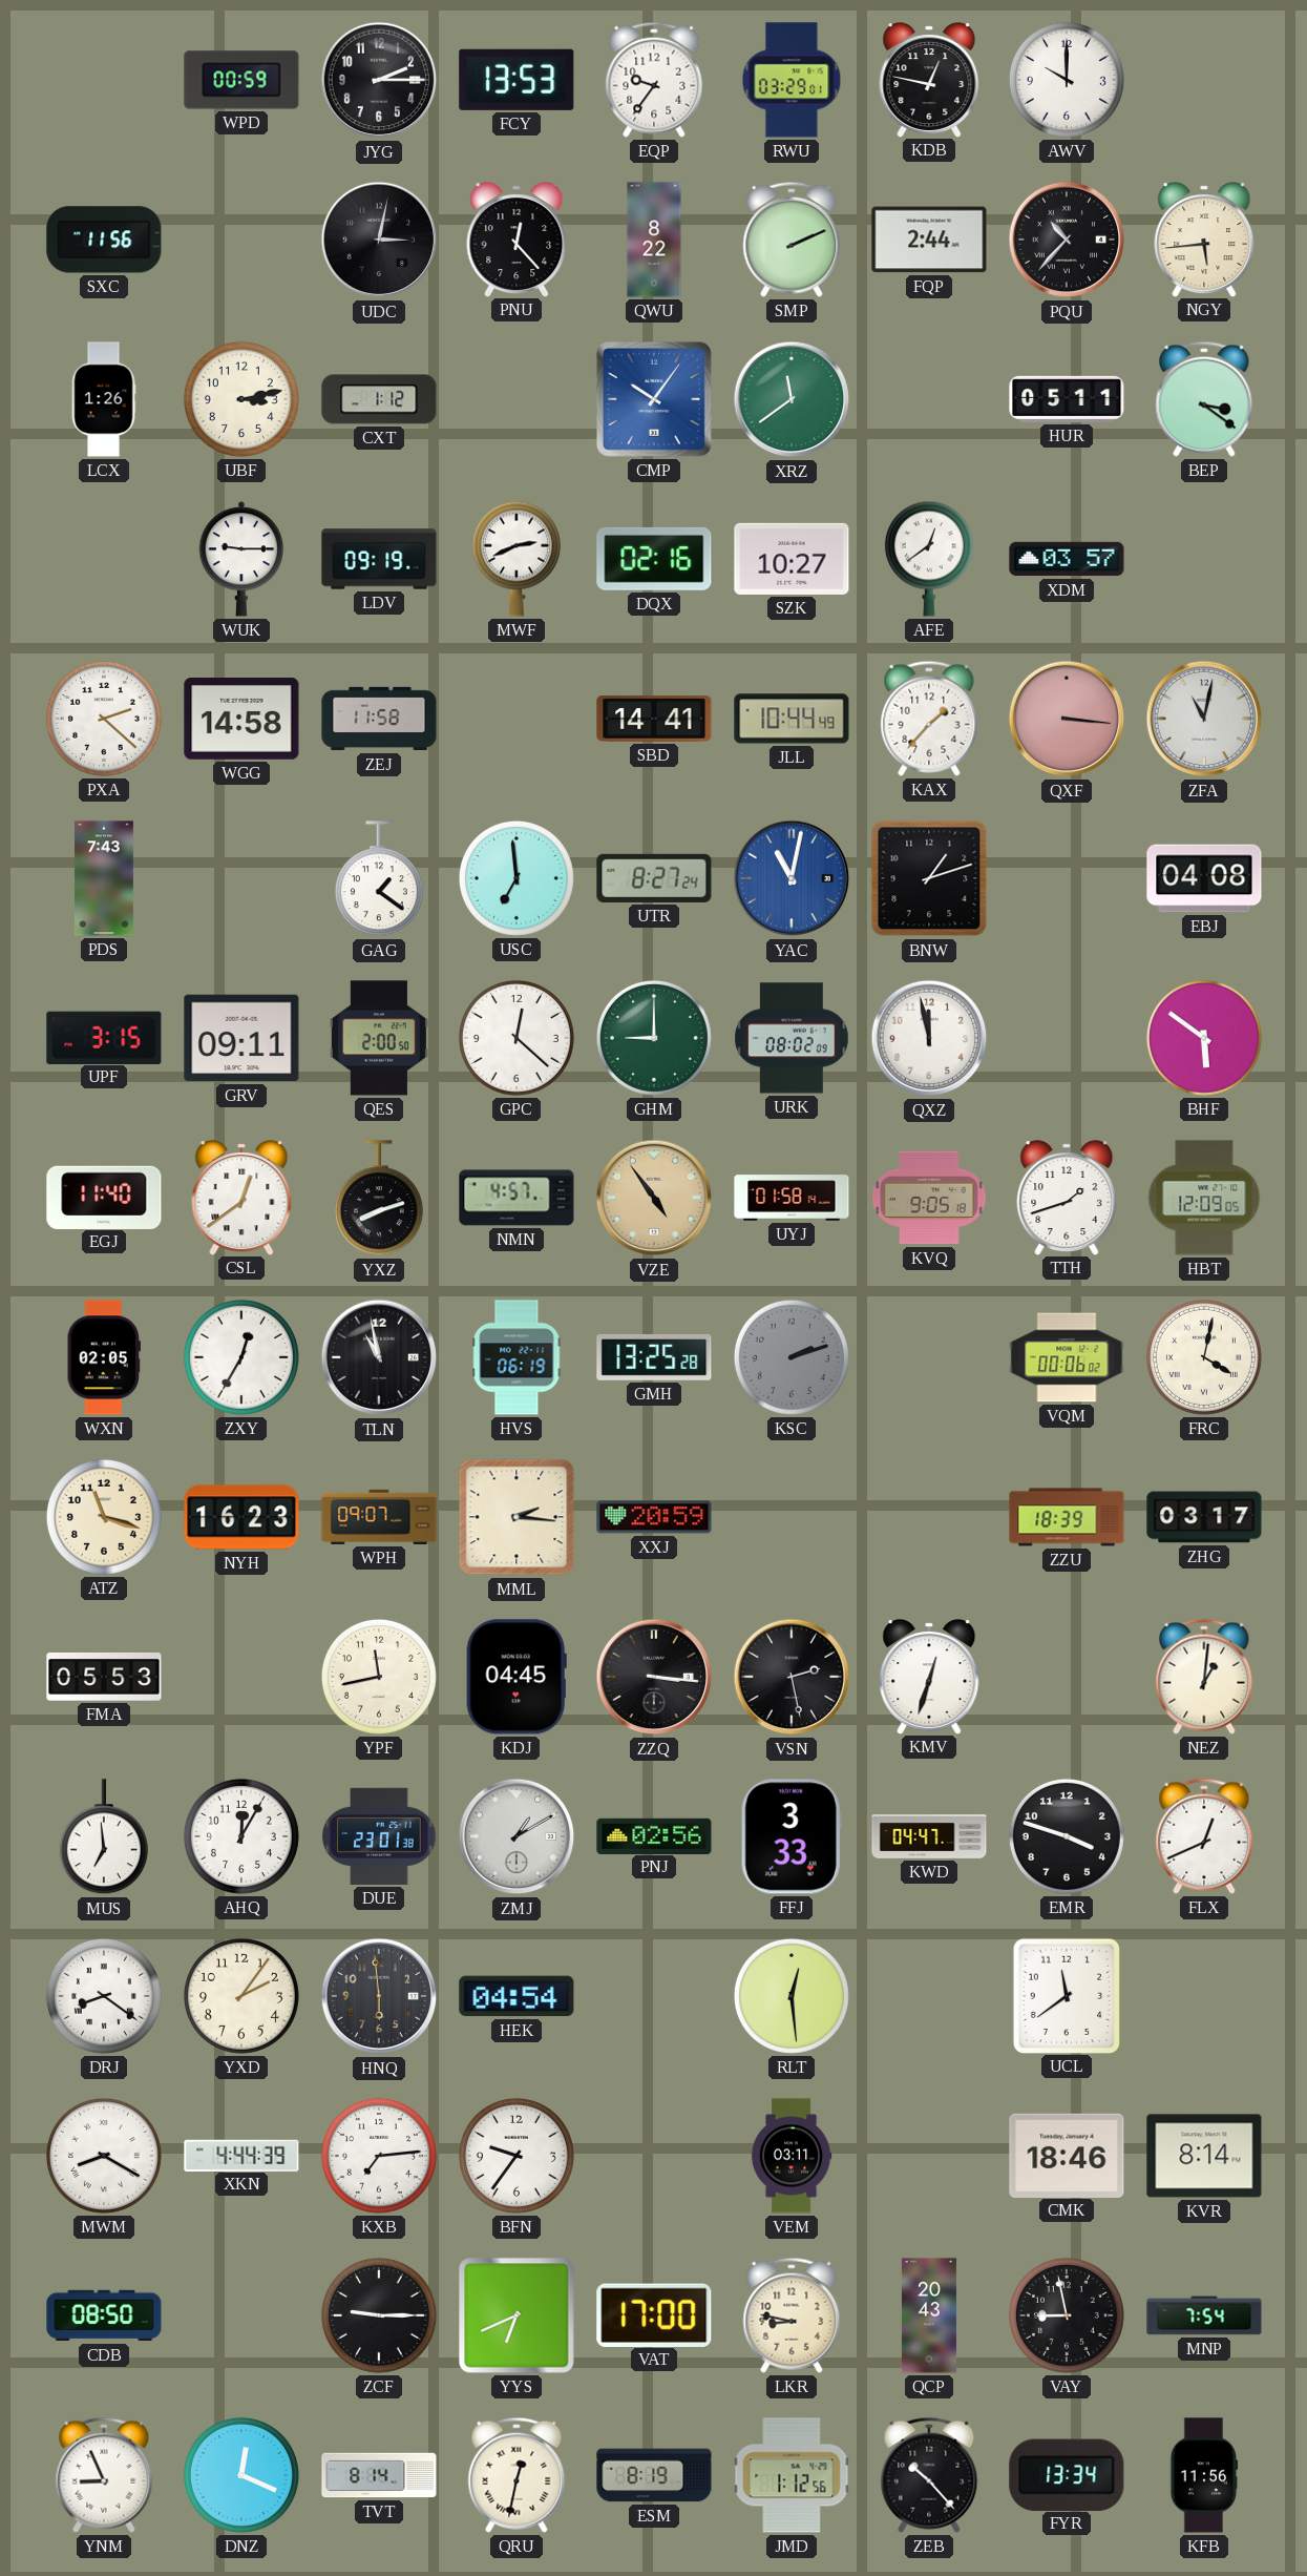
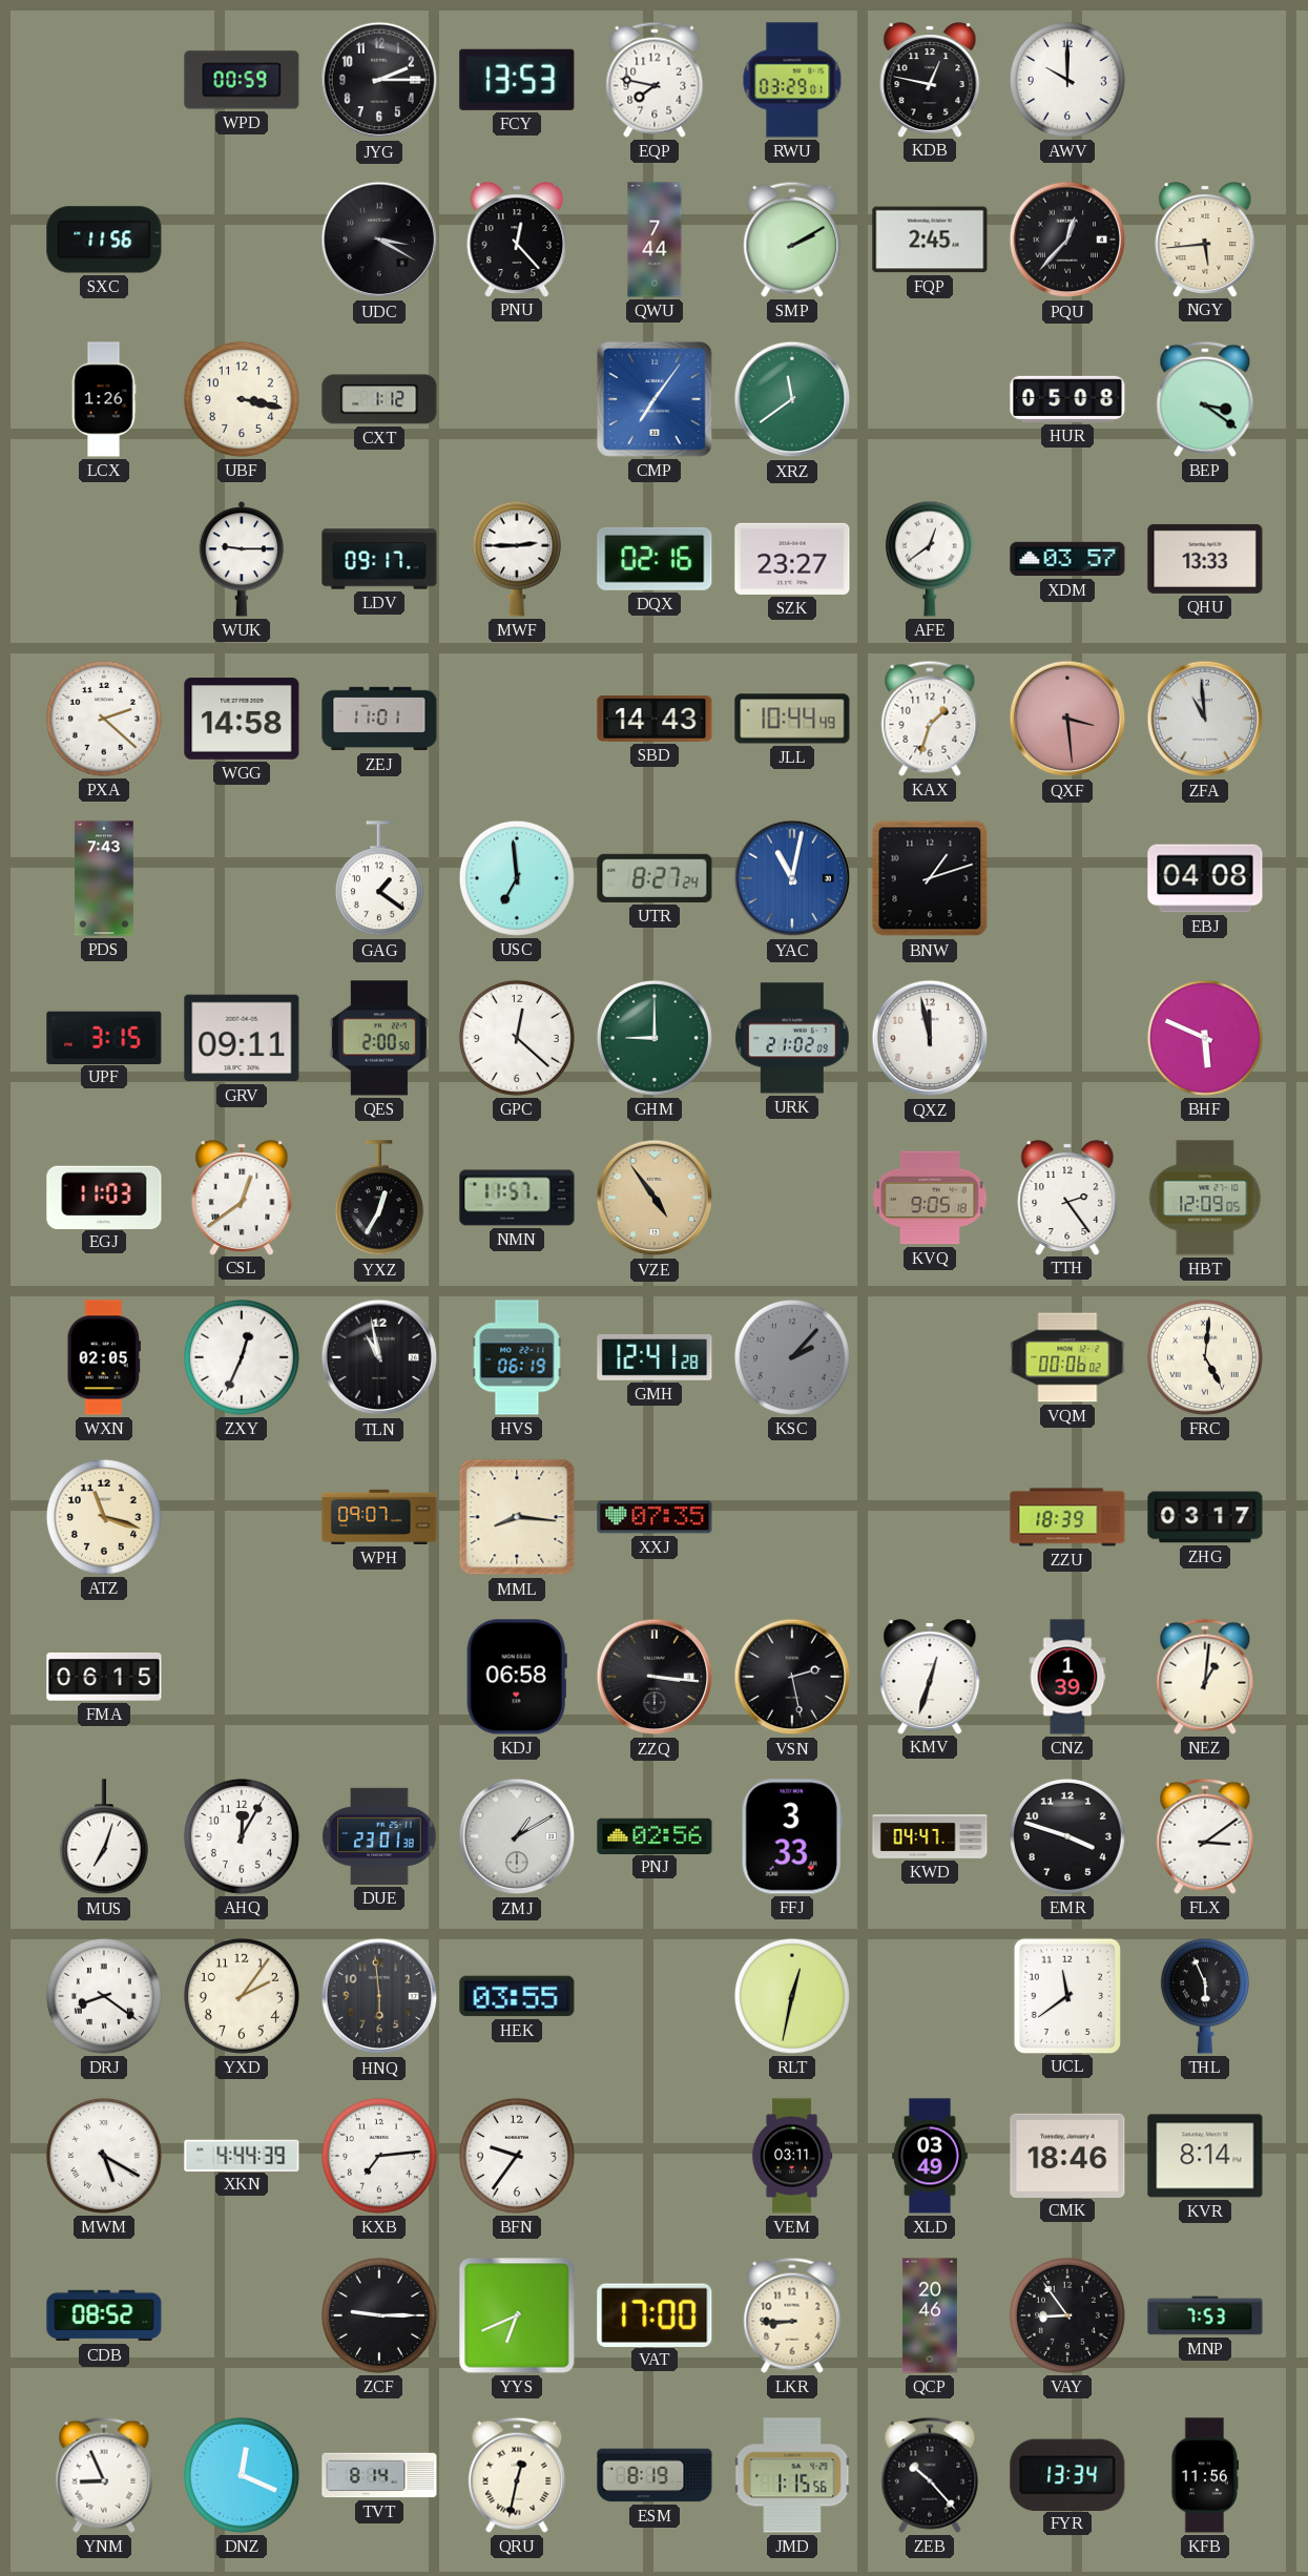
EQP: 9:36 -> 7:47
UDC: 3:02 -> 3:20
QWU: 8:22 -> 7:44
SMP: 2:11 -> 2:10
FQP: 2:44 -> 2:45
PQU: 10:37 -> 12:37
UBF: 3:13 -> 3:17
CMP: 10:06 -> 7:06
HUR: 05:11 -> 05:08
LDV: 09:19 -> 09:17
MWF: 2:41 -> 2:45
SZK: 10:27 -> 23:27
QHU: none -> 13:33
ZEJ: 11:58 -> 11:01
SBD: 14:41 -> 14:43
KAX: 1:37 -> 1:33
QXF: 3:16 -> 3:29
ZFA: 11:02 -> 10:59
URK: 08:02 -> 21:02
BHF: 5:51 -> 5:49
EGJ: 11:40 -> 11:03
YXZ: 8:12 -> 12:35
NMN: 4:57 -> 11:57
UYJ: 01:58 -> none
TTH: 1:42 -> 2:24
ZXY: 12:35 -> 12:34
GMH: 13:25 -> 12:41
KSC: 2:12 -> 2:07
FRC: 4:02 -> 5:01
NYH: 16:23 -> none
MML: 2:16 -> 8:16
XXJ: 20:59 -> 07:35
FMA: 05:53 -> 06:15
YPF: 11:43 -> none
KDJ: 04:45 -> 06:58
CNZ: none -> 1:39
MUS: 6:59 -> 7:03
FLX: 12:41 -> 3:09
HEK: 04:54 -> 03:55
RLT: 12:29 -> 12:32
THL: none -> 5:56
MWM: 8:20 -> 5:20
XLD: none -> 03:49
CDB: 08:50 -> 08:52
LKR: 8:47 -> 8:45
QCP: 20:43 -> 20:46
VAY: 8:58 -> 8:54
MNP: 7:54 -> 7:53
JMD: 1:12 -> 1:15
